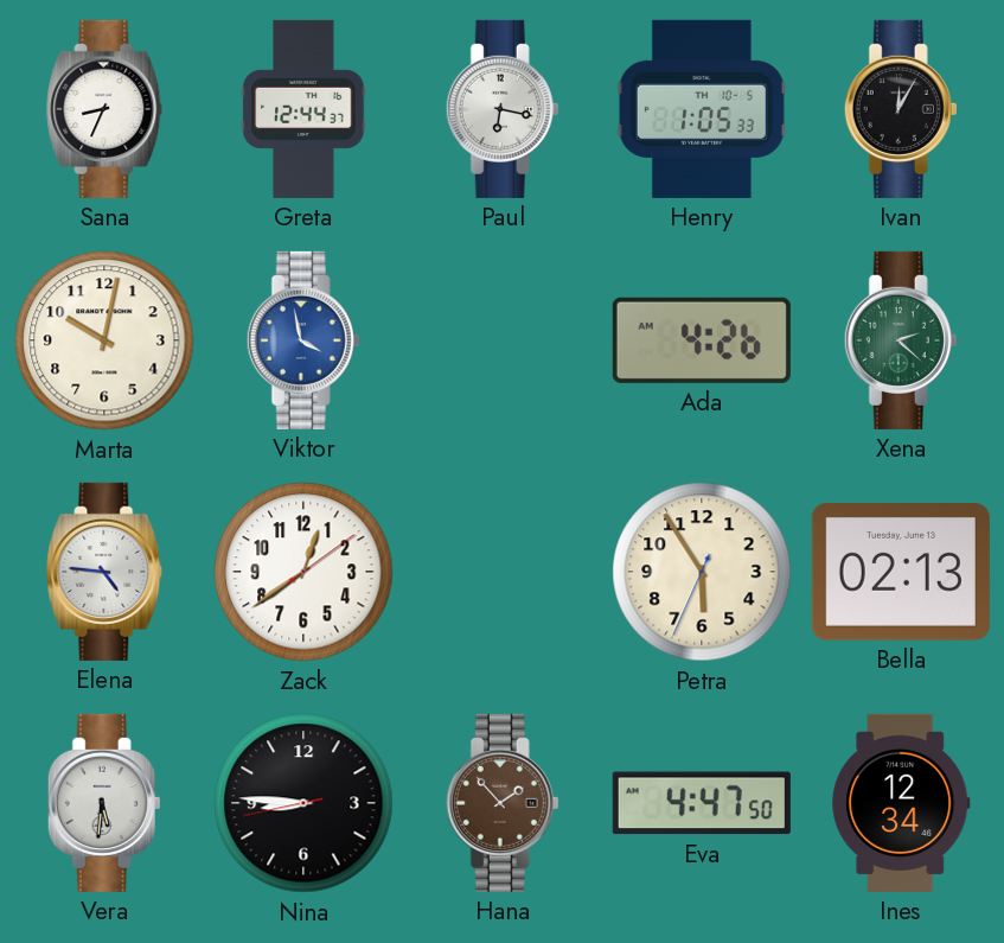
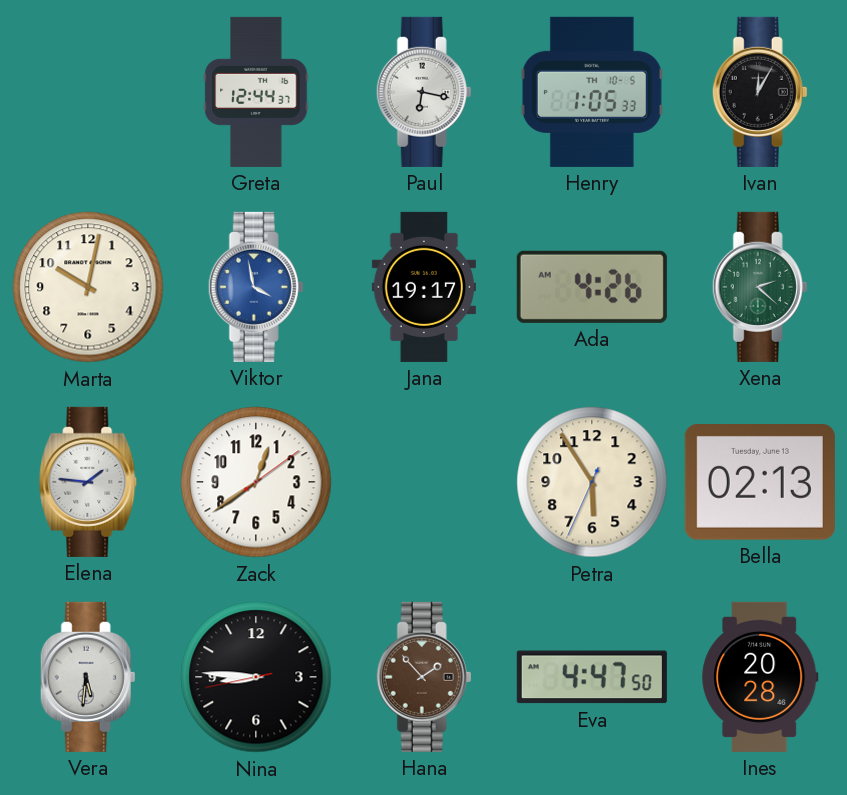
Sana: 8:34 -> none
Jana: none -> 19:17
Elena: 4:46 -> 1:46
Ines: 12:34 -> 20:28
